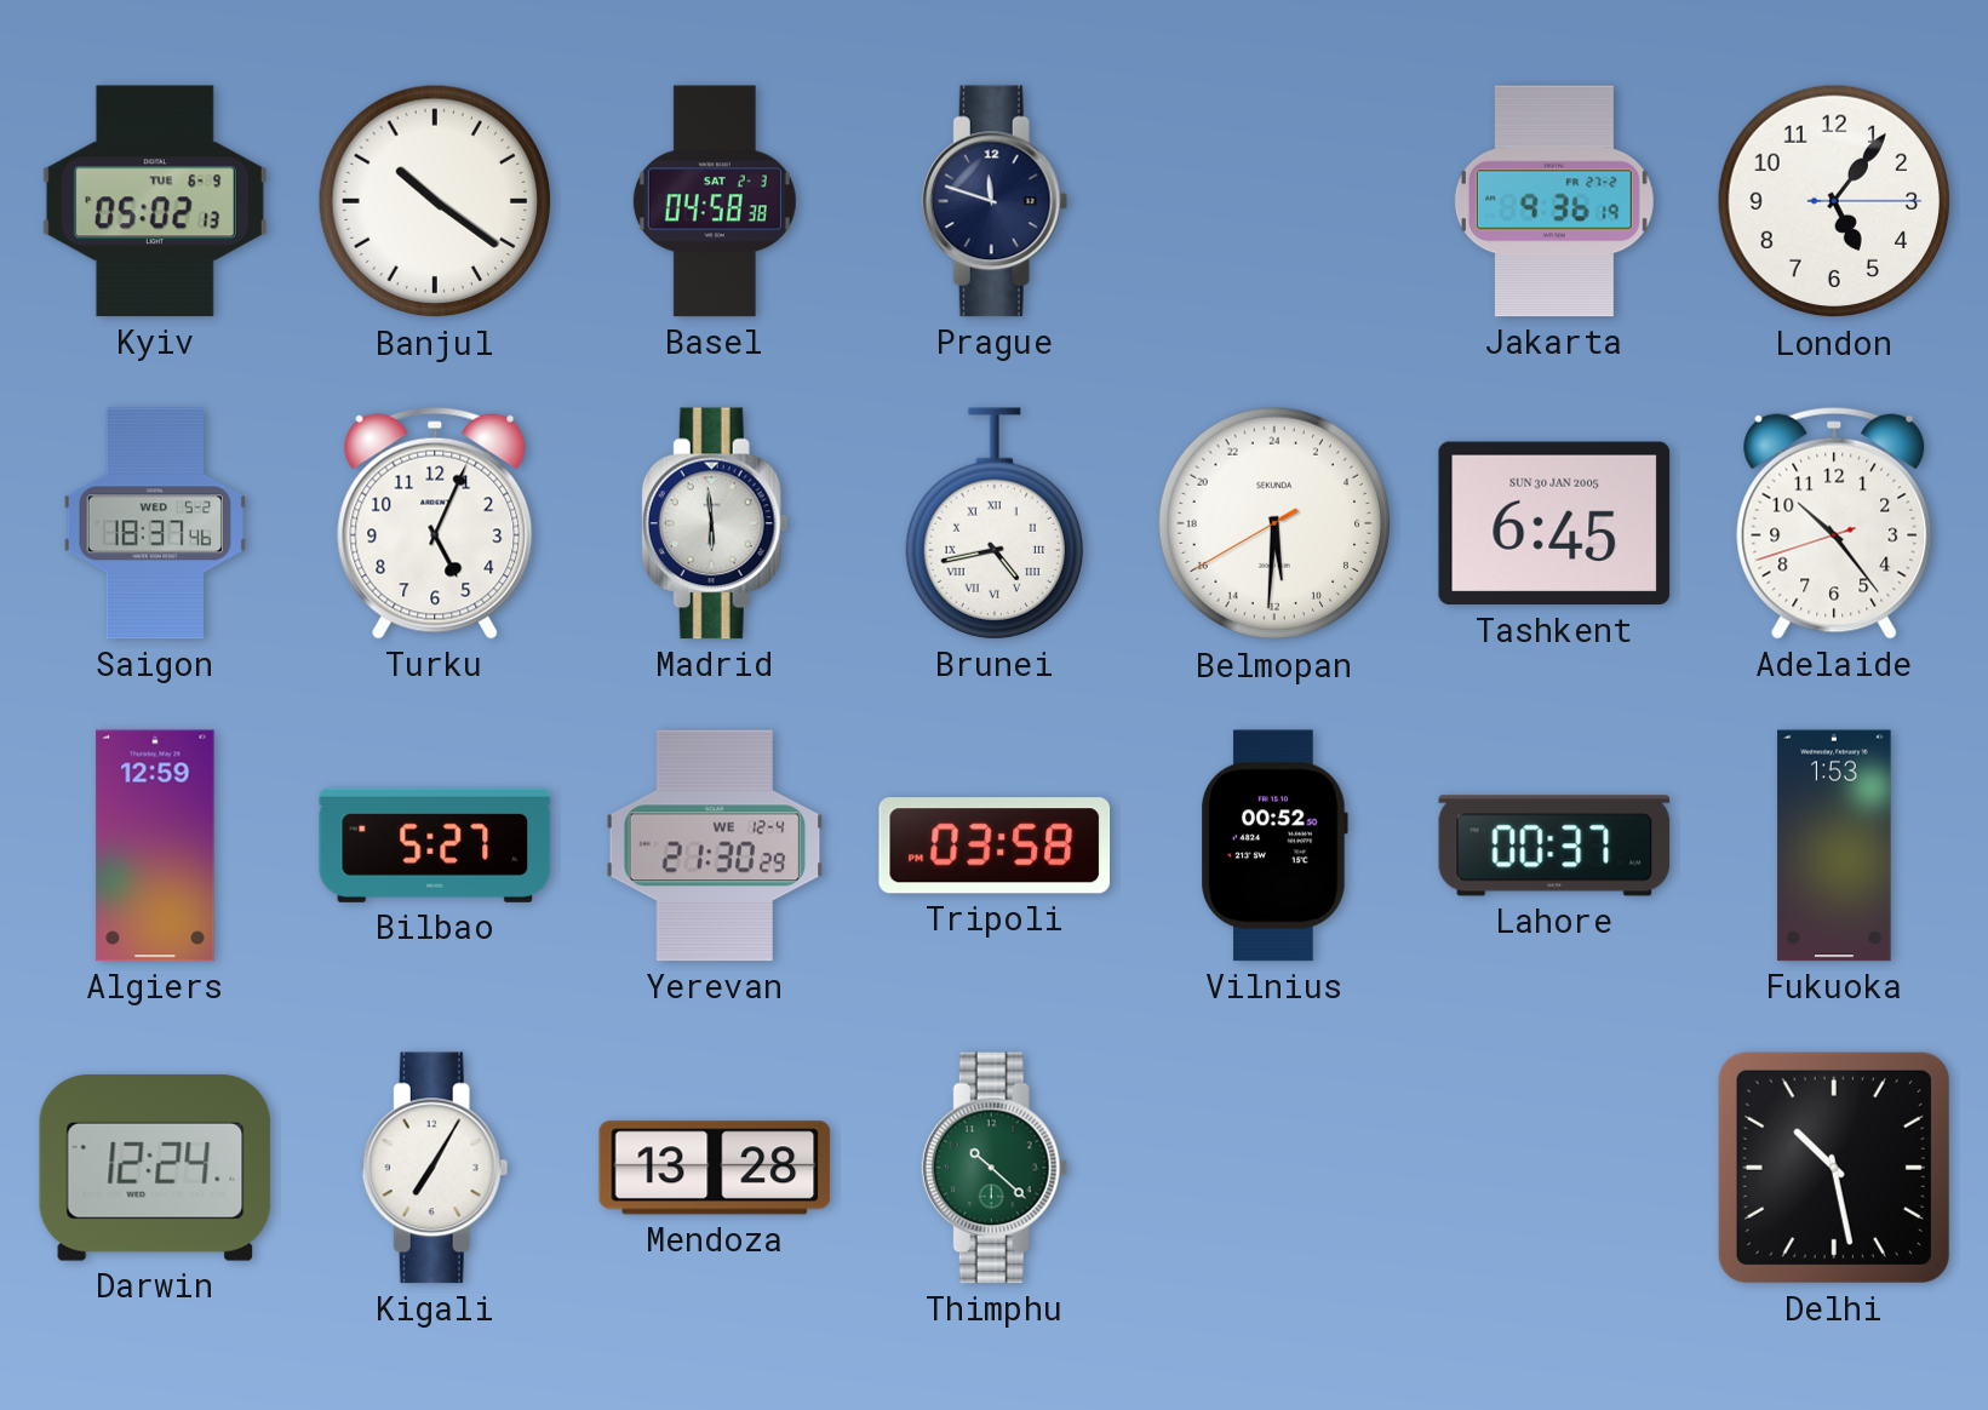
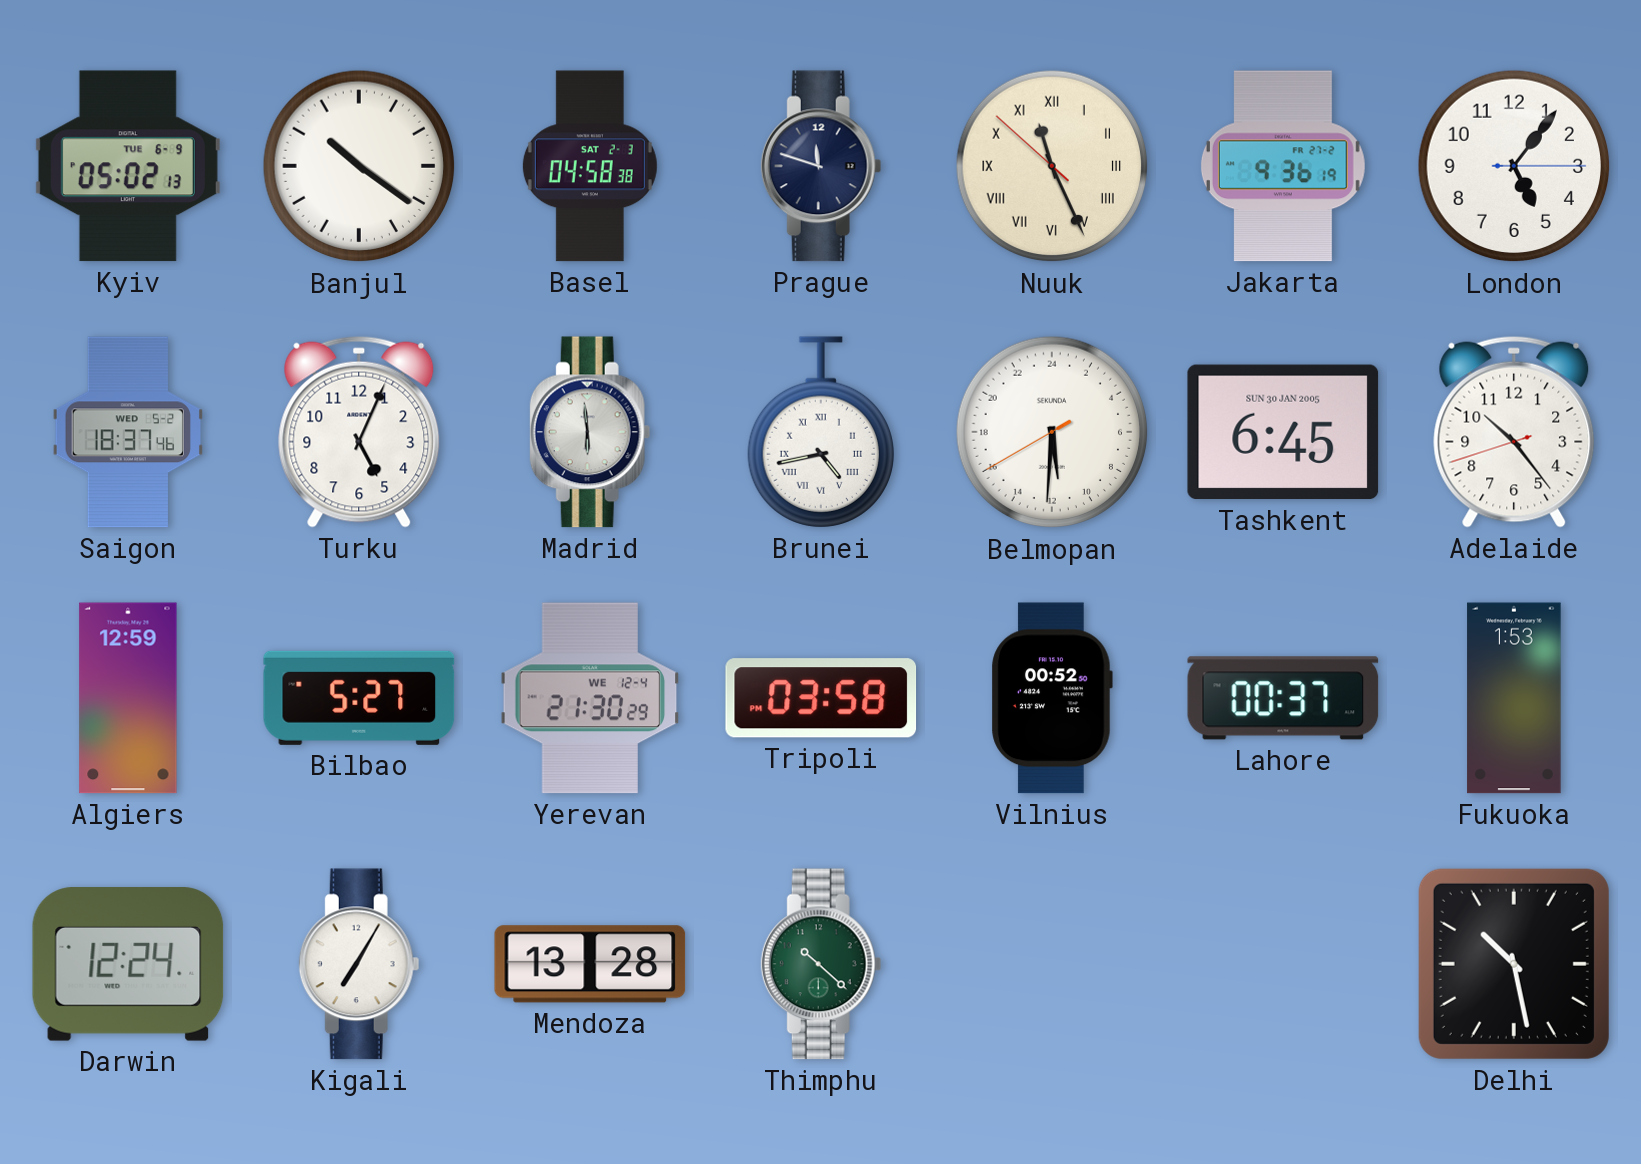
Nuuk: none -> 11:25
